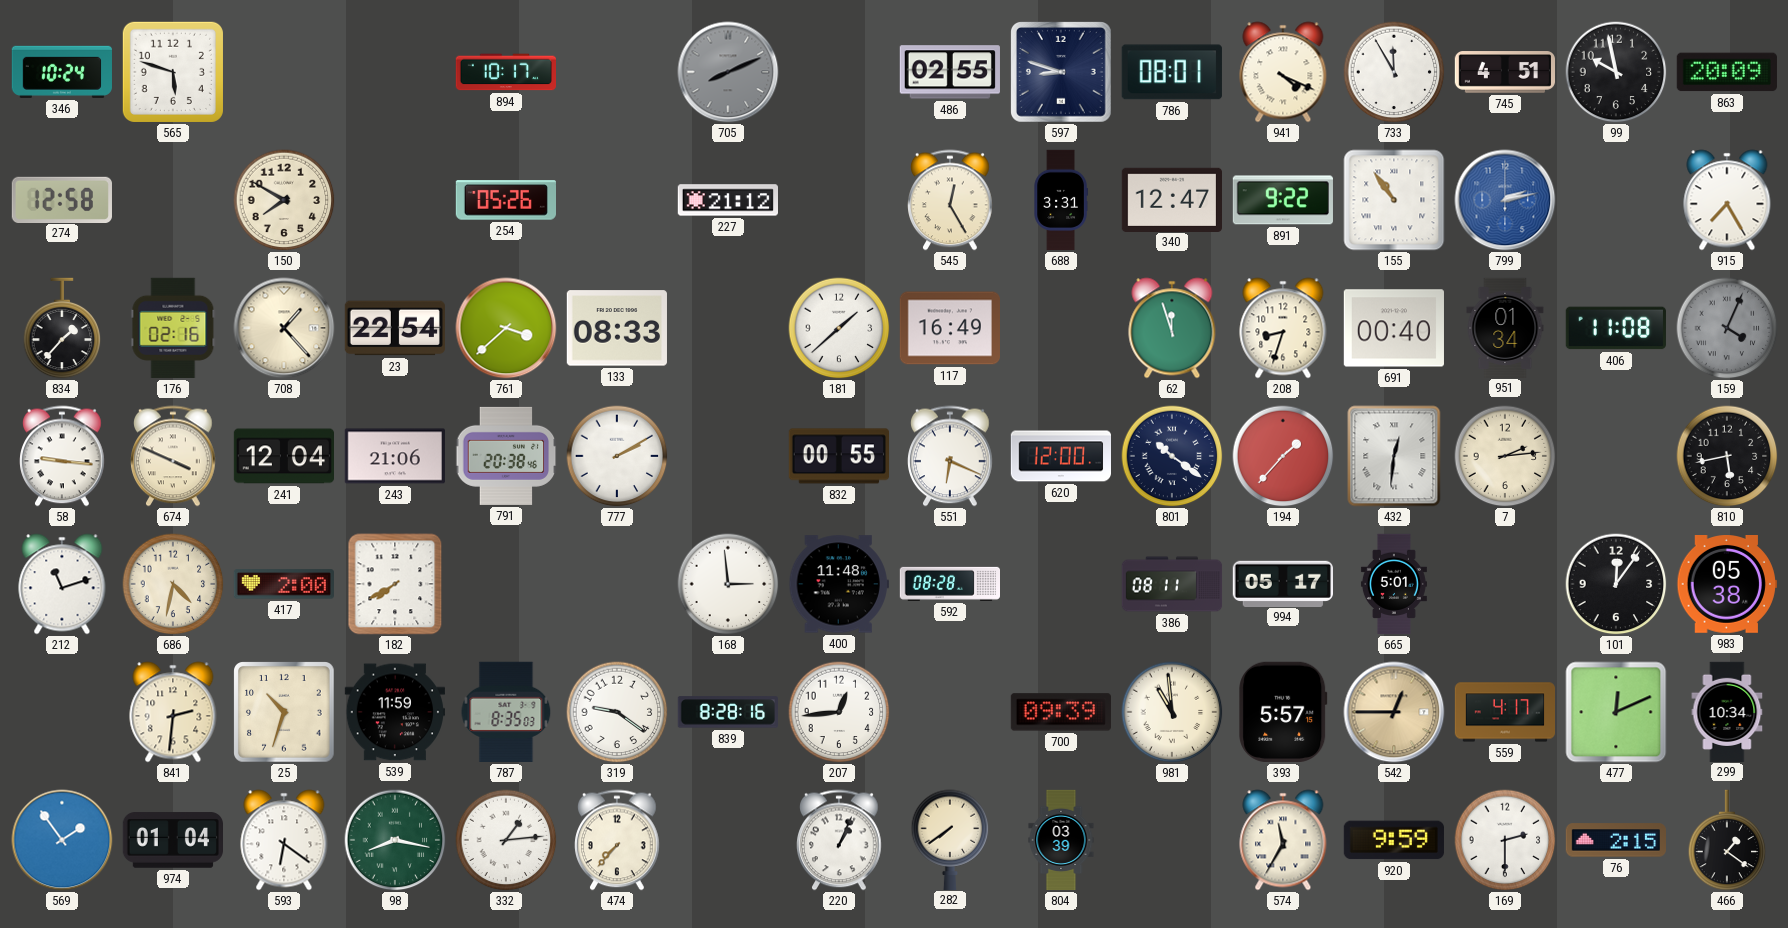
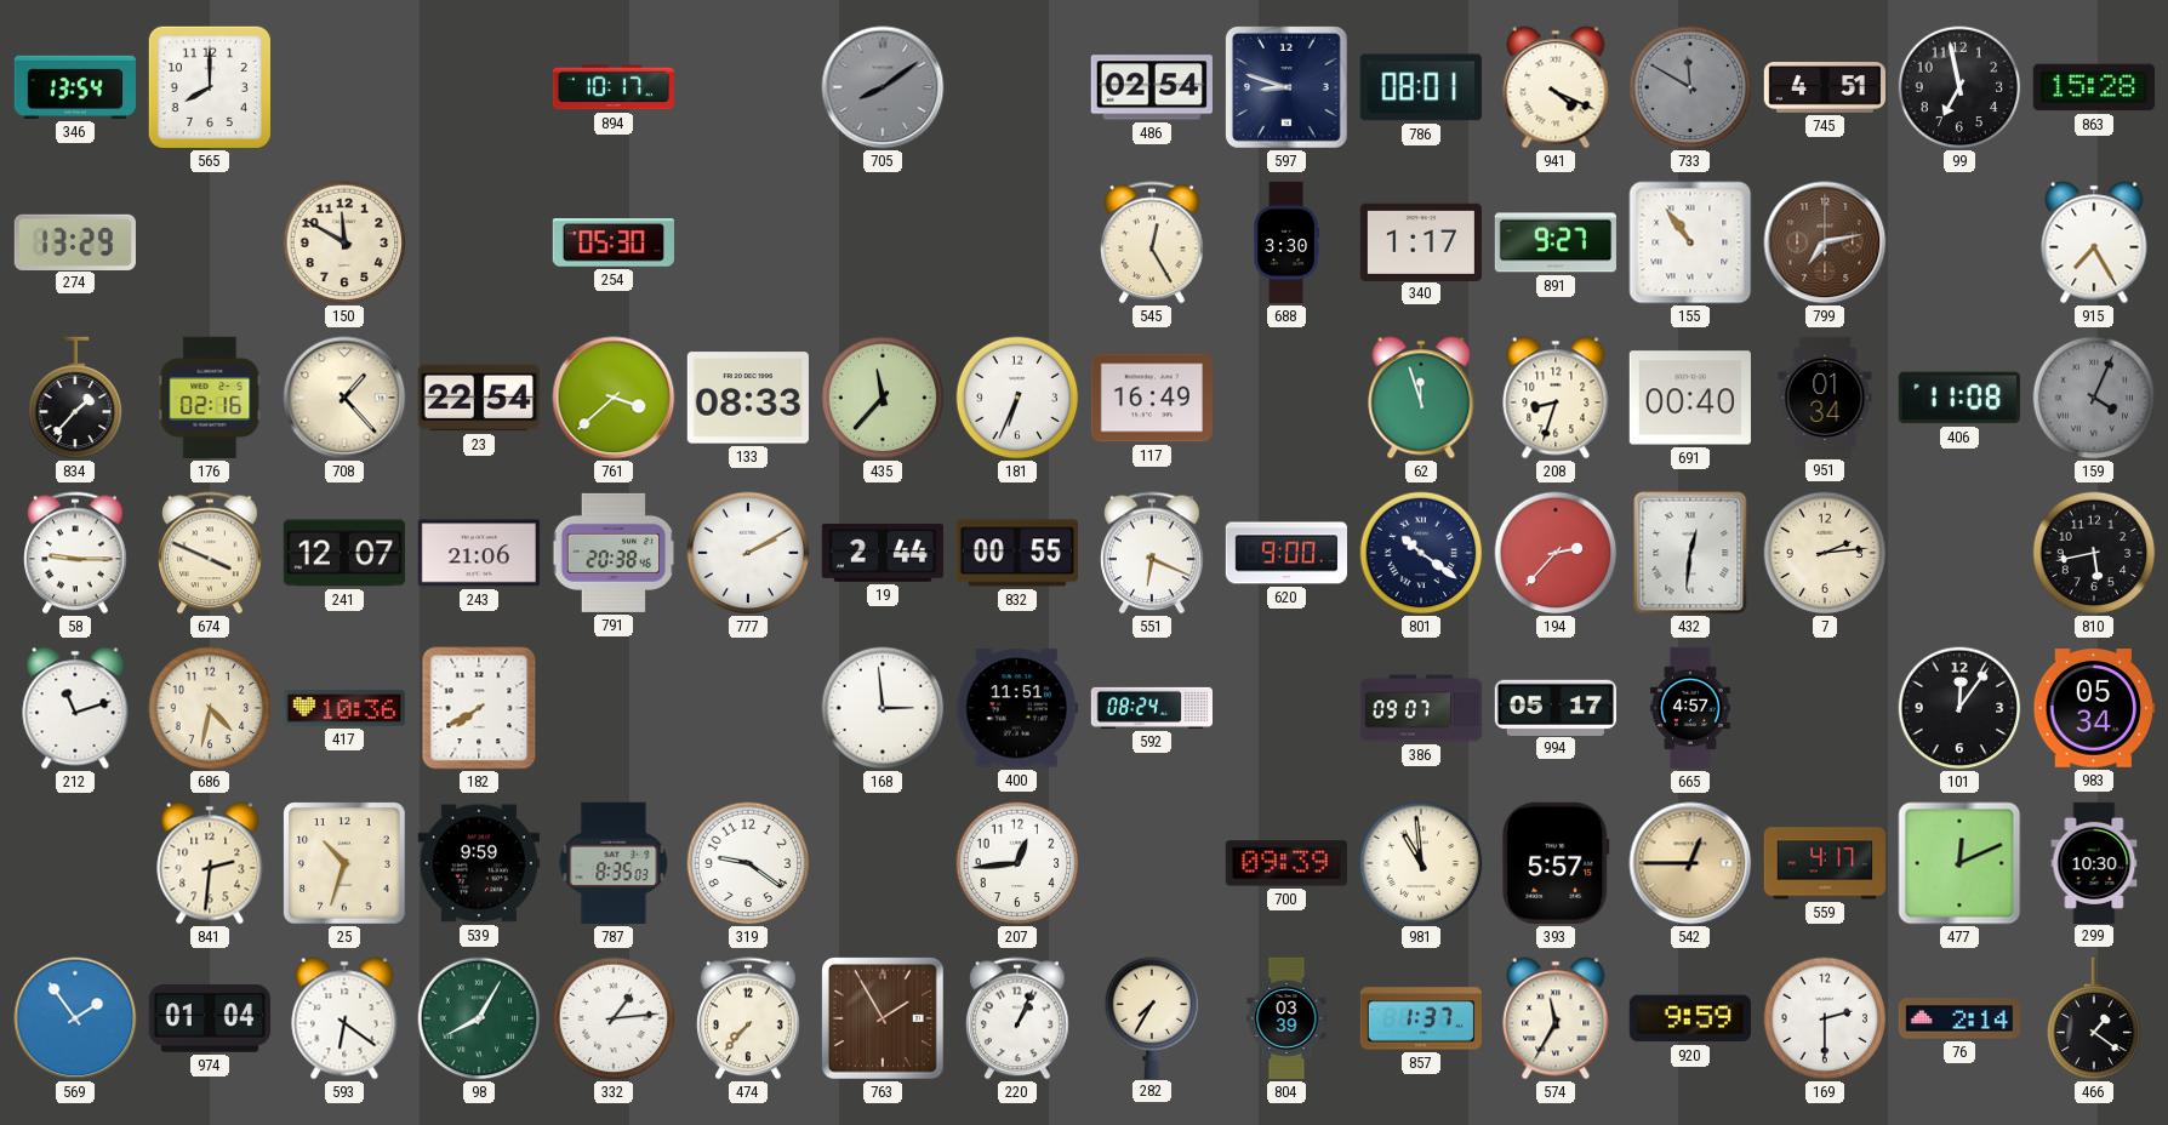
346: 10:24 -> 13:54
565: 5:48 -> 8:00
705: 8:11 -> 8:09
486: 02:55 -> 02:54
733: 11:55 -> 11:50
733 dial: white -> grey
99: 9:58 -> 6:58
863: 20:09 -> 15:28
274: 12:58 -> 13:29
150: 7:50 -> 11:50
254: 05:26 -> 05:30
227: 21:12 -> none
688: 3:31 -> 3:30
340: 12:47 -> 1:17
891: 9:22 -> 9:27
799: 2:13 -> 7:13
799 dial: blue -> brown
435: none -> 11:37
181: 1:38 -> 6:34
58: 9:16 -> 9:15
241: 12:04 -> 12:07
19: none -> 2:44
620: 12:00 -> 9:00
194: 1:37 -> 2:37
417: 2:00 -> 10:36
400: 11:48 -> 11:51
592: 08:28 -> 08:24
386: 08:11 -> 09:07
665: 5:01 -> 4:57
983: 05:38 -> 05:34
539: 11:59 -> 9:59
839: 8:28 -> none
299: 10:34 -> 10:30
98: 8:17 -> 8:05
763: none -> 1:55
282: 7:39 -> 7:35
857: none -> 1:37
76: 2:15 -> 2:14
